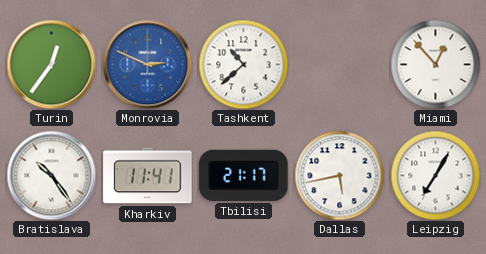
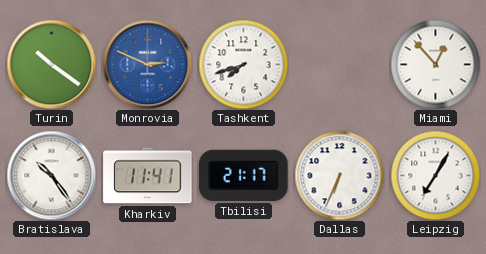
Turin: 12:36 -> 10:21
Tashkent: 10:38 -> 7:42
Dallas: 5:43 -> 6:34
